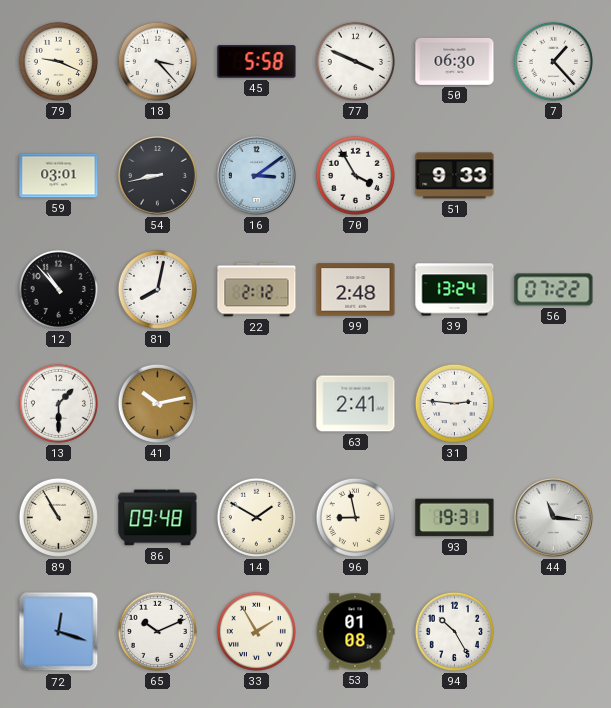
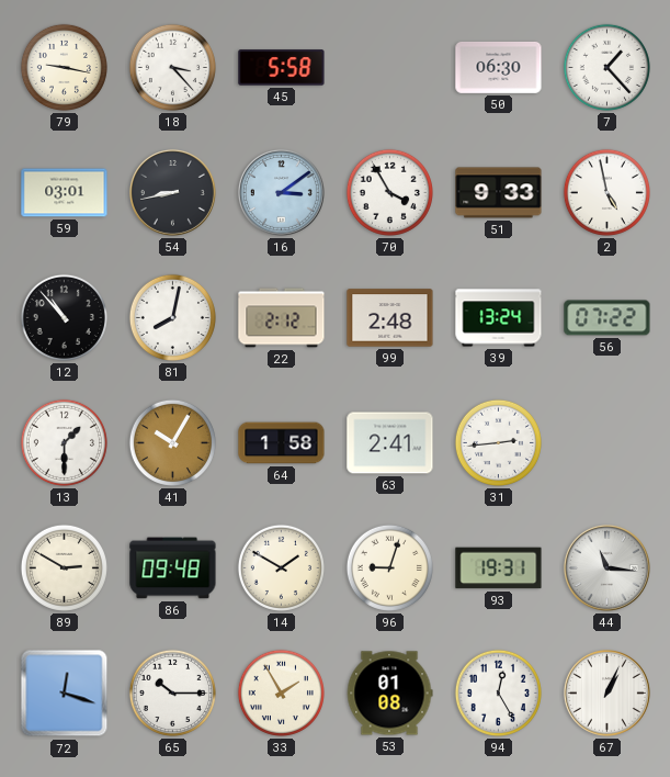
79: 9:19 -> 9:17
77: 3:49 -> none
2: none -> 4:58
41: 10:13 -> 10:05
64: none -> 1:58
31: 2:46 -> 2:44
89: 10:55 -> 2:50
96: 8:58 -> 9:03
65: 10:11 -> 10:15
94: 10:25 -> 12:25
67: none -> 1:04
